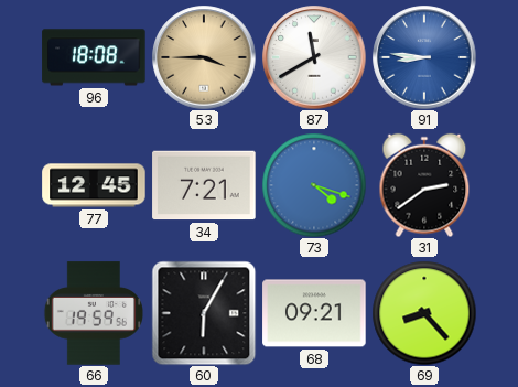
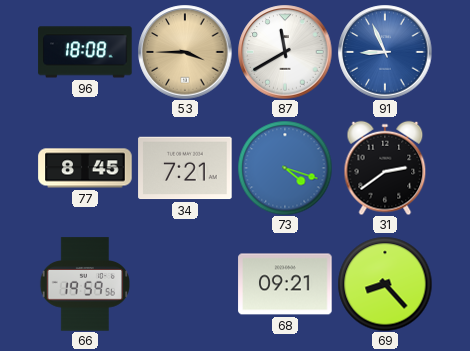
91: 8:46 -> 8:56
77: 12:45 -> 8:45
60: 6:05 -> none
